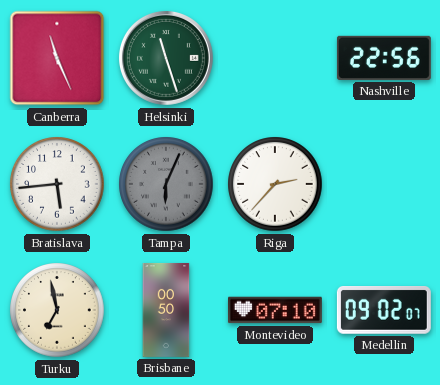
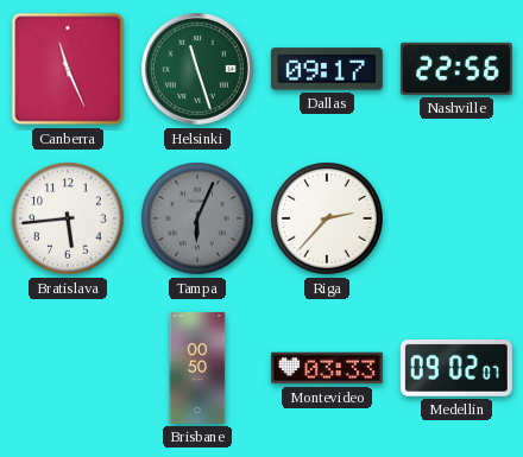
Dallas: none -> 09:17
Turku: 6:58 -> none
Montevideo: 07:10 -> 03:33
